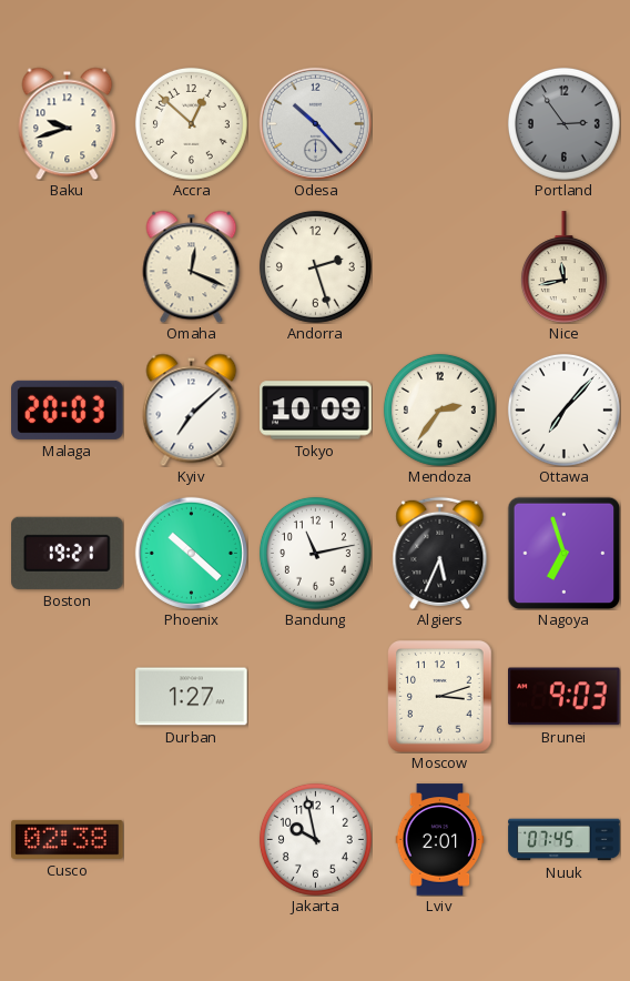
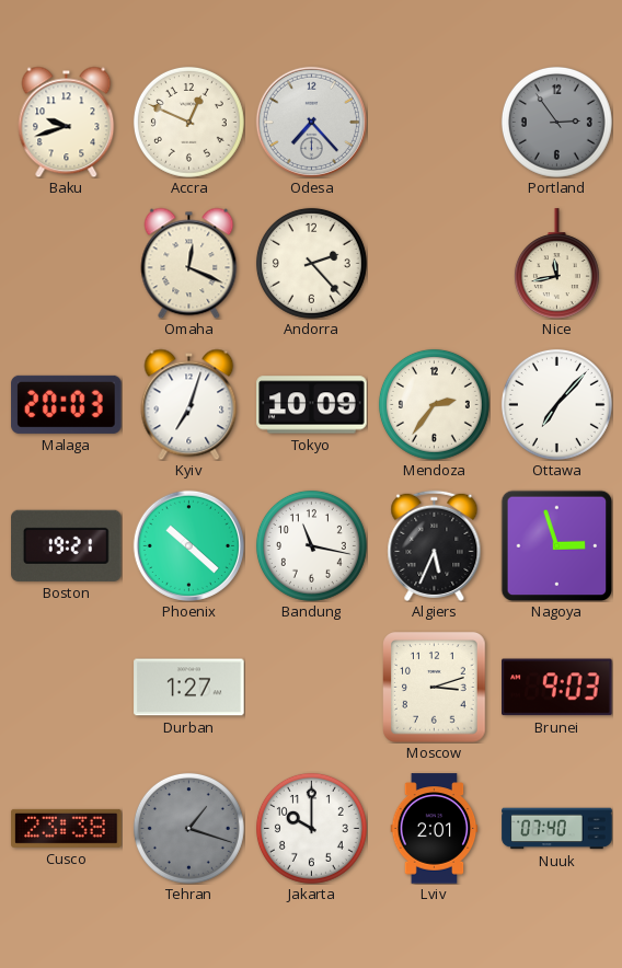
Accra: 12:52 -> 12:49
Odesa: 10:23 -> 7:23
Andorra: 2:27 -> 2:23
Kyiv: 7:08 -> 7:03
Bandung: 11:13 -> 11:17
Nagoya: 6:57 -> 2:57
Cusco: 02:38 -> 23:38
Tehran: none -> 1:18
Jakarta: 9:58 -> 10:00
Nuuk: 07:45 -> 07:40
